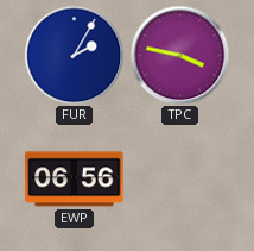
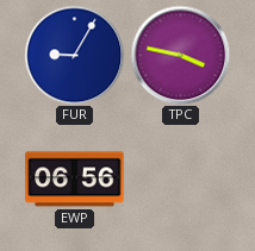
FUR: 2:05 -> 9:05
